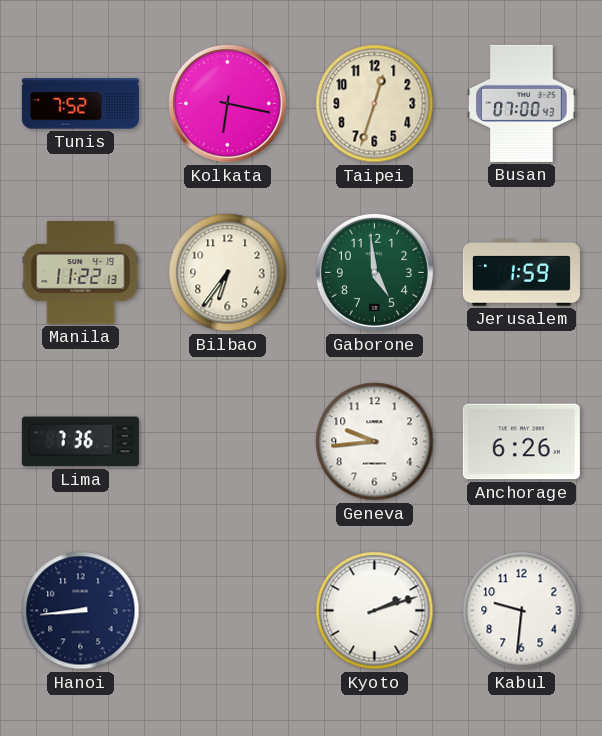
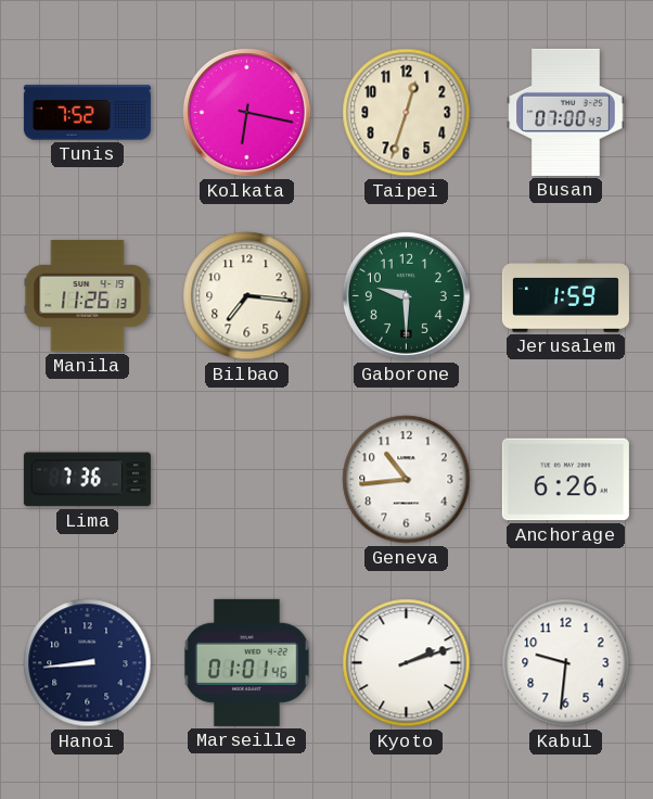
Manila: 11:22 -> 11:26
Bilbao: 6:36 -> 7:16
Gaborone: 4:59 -> 9:30
Geneva: 9:44 -> 10:44
Marseille: none -> 01:01
